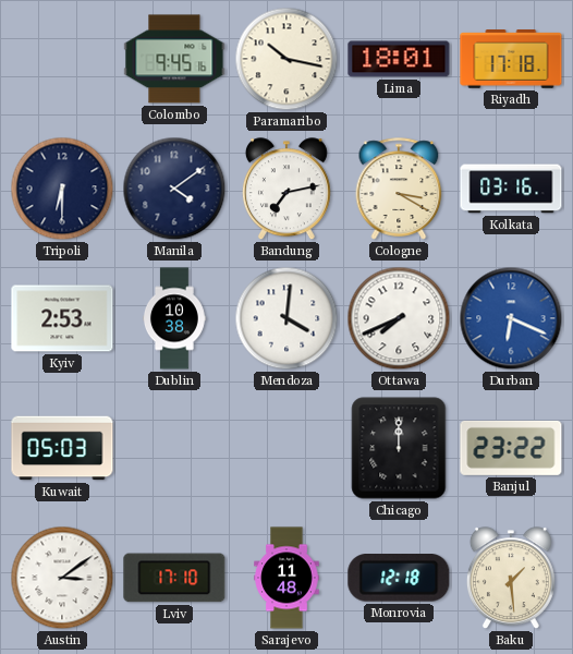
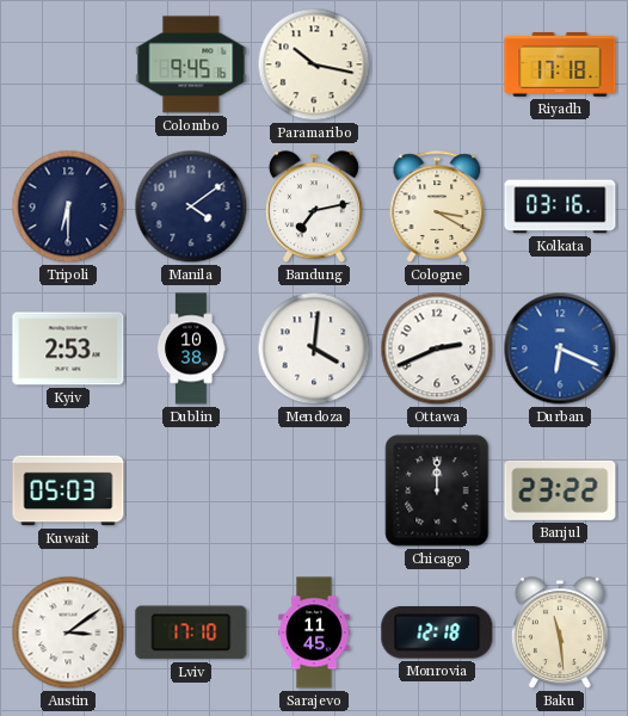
Lima: 18:01 -> none
Ottawa: 7:41 -> 2:41
Sarajevo: 11:48 -> 11:45
Baku: 1:29 -> 11:29
